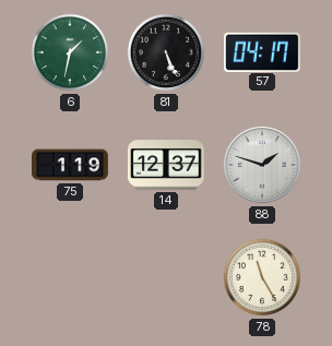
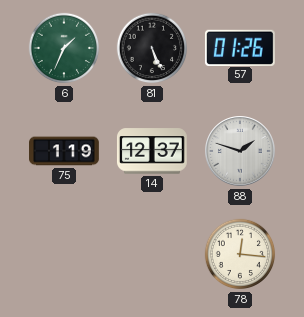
6: 1:32 -> 1:34
57: 04:17 -> 01:26
78: 11:25 -> 12:16
